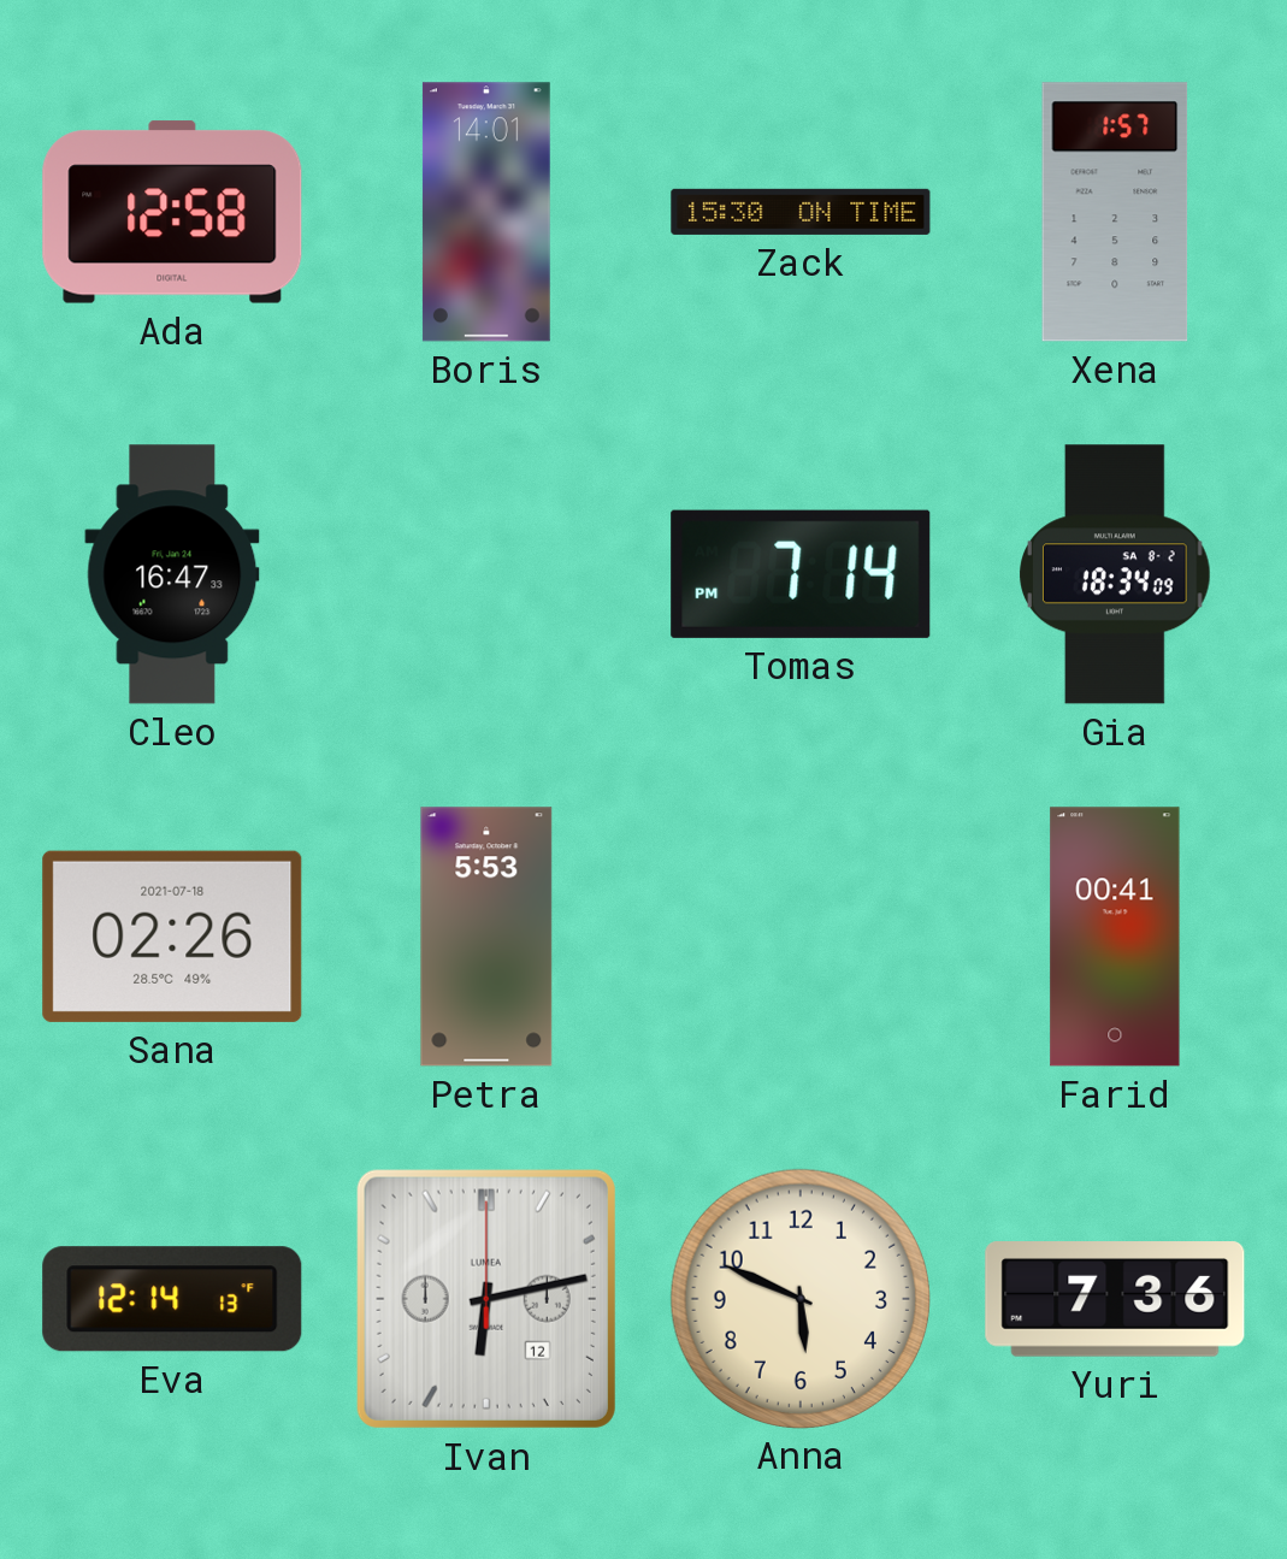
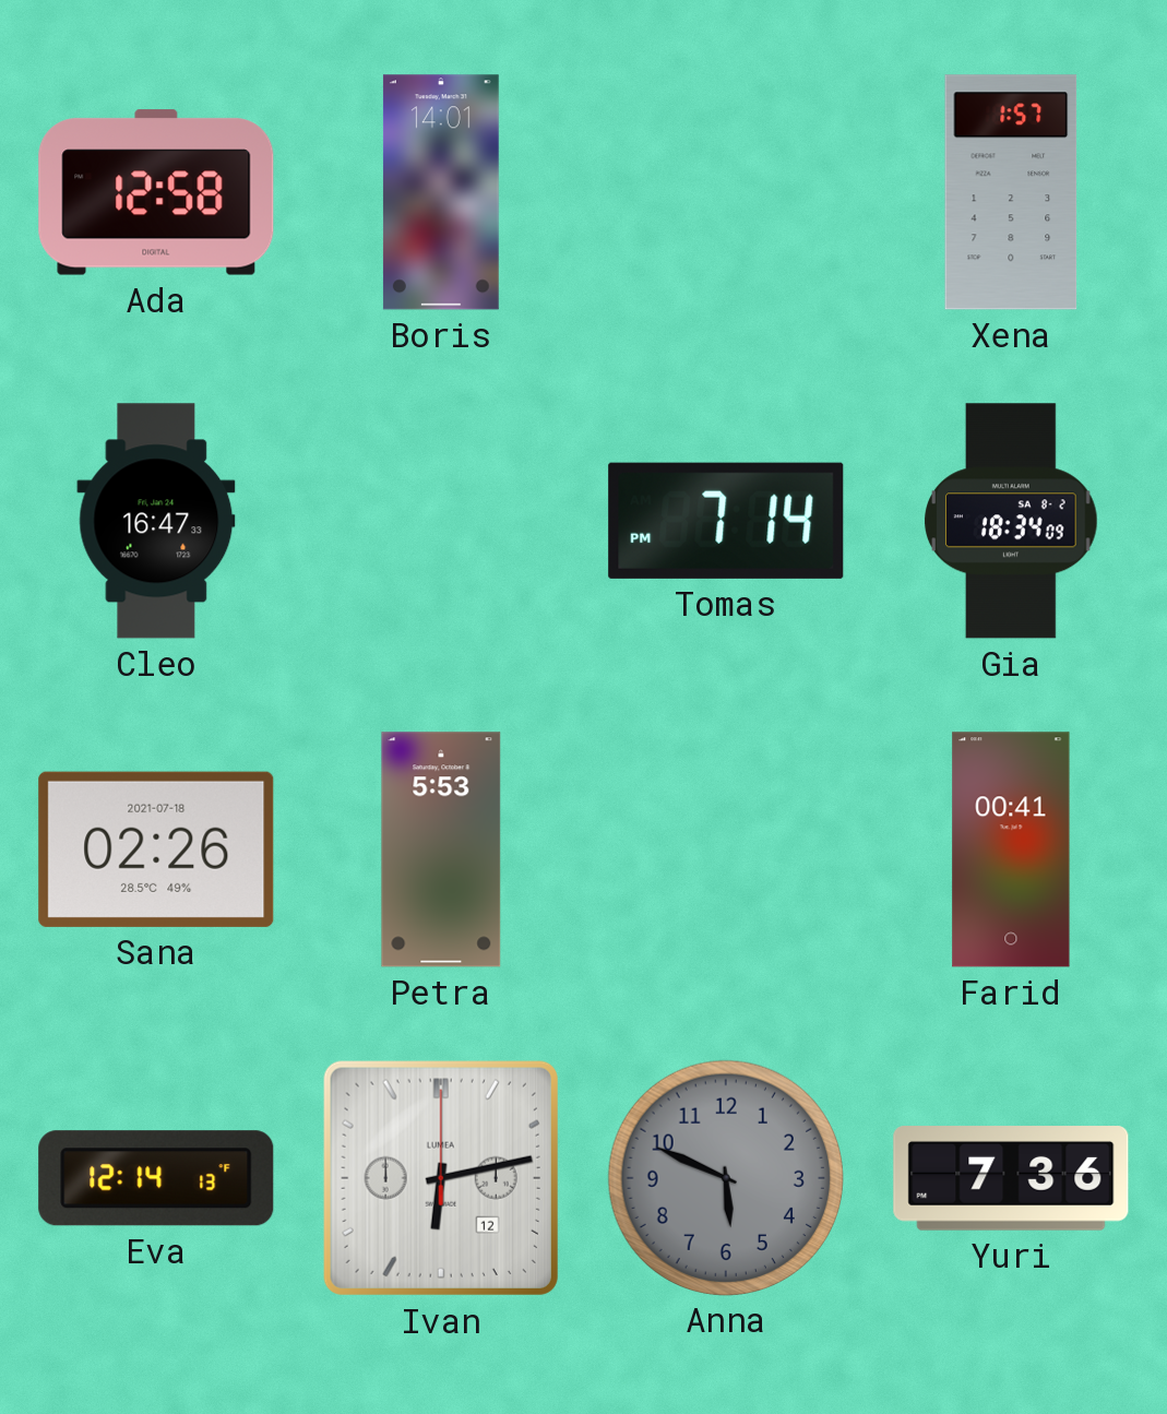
Zack: 15:30 -> none
Anna dial: cream -> grey
